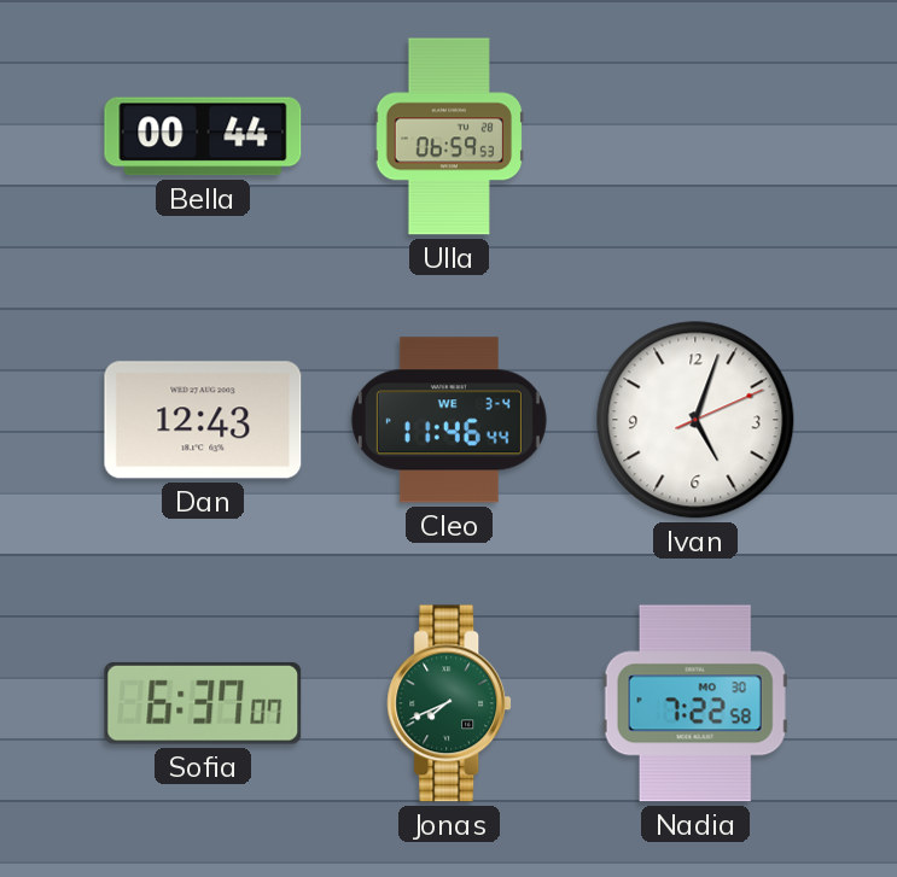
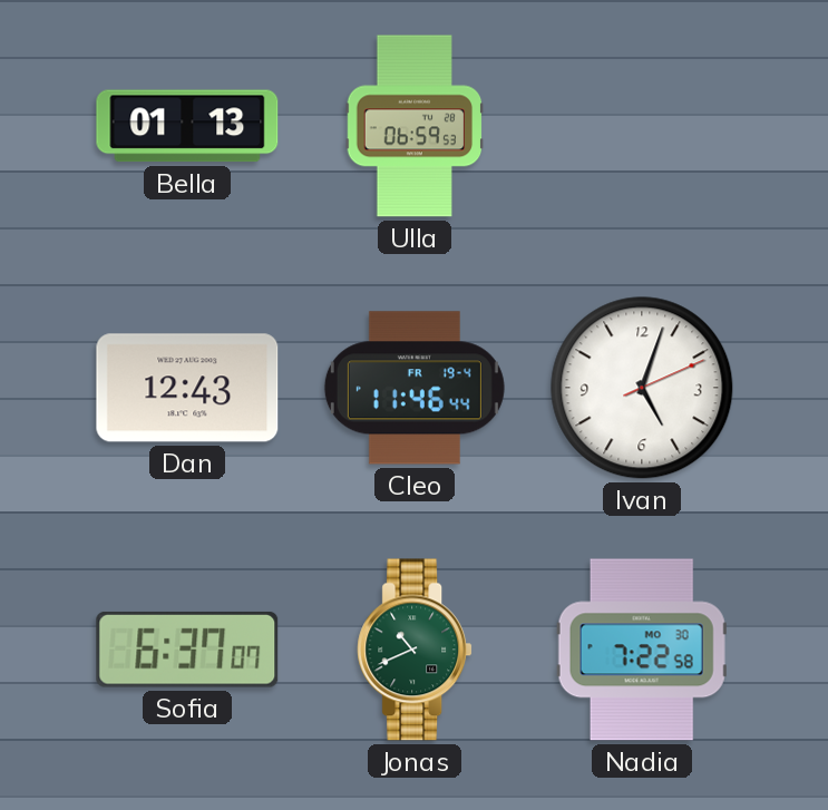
Bella: 00:44 -> 01:13
Cleo date: WE 3-4 -> FR 19-4
Jonas: 7:41 -> 10:41
